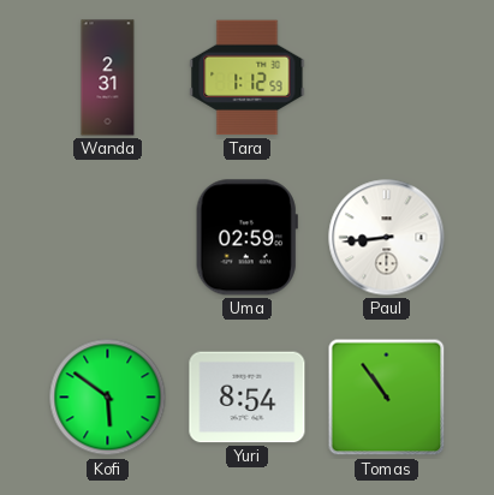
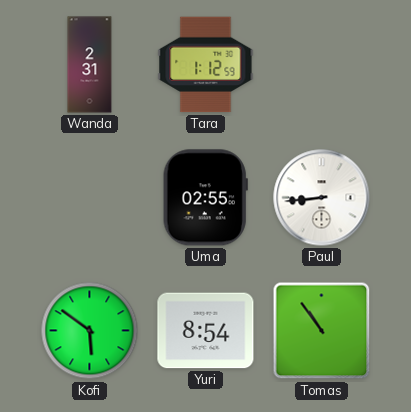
Uma: 02:59 -> 02:55
